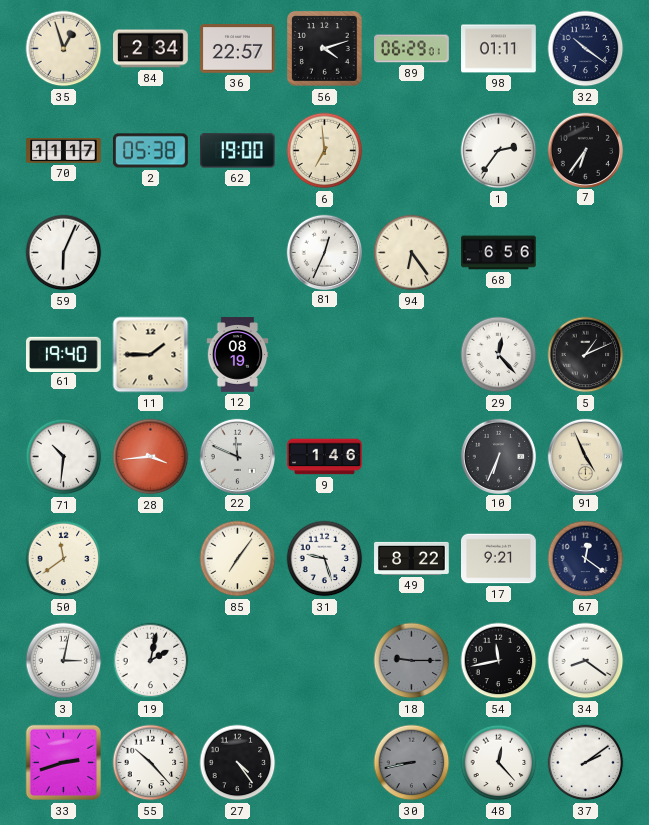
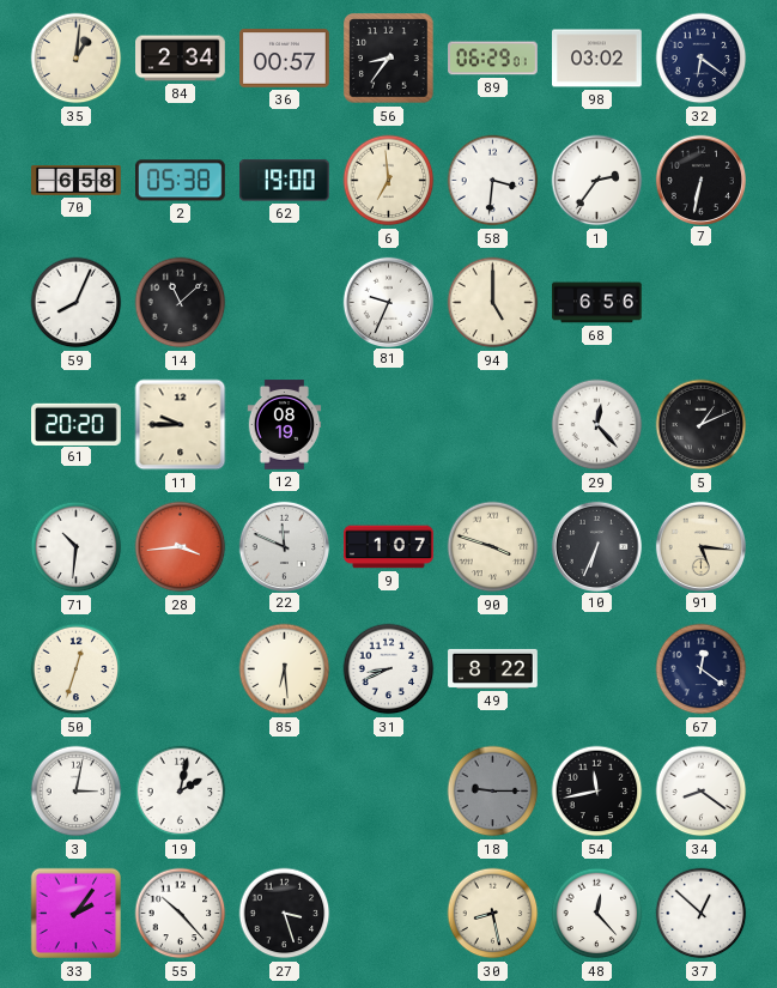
35: 12:57 -> 1:01
36: 22:57 -> 00:57
56: 4:12 -> 8:36
98: 01:11 -> 03:02
32: 10:21 -> 6:21
70: 11:17 -> 6:58
58: none -> 3:31
7: 6:36 -> 6:32
59: 6:04 -> 8:04
14: none -> 11:08
81: 12:34 -> 9:34
94: 6:24 -> 5:00
61: 19:40 -> 20:20
11: 1:45 -> 9:45
9: 1:46 -> 1:07
90: none -> 3:48
91: 4:56 -> 5:16
50: 11:39 -> 12:33
85: 7:06 -> 6:29
31: 9:27 -> 8:41
17: 9:21 -> none
33: 2:42 -> 2:06
27: 4:24 -> 3:27
30: 8:43 -> 8:28
30 dial: grey -> cream
37: 2:09 -> 12:52
